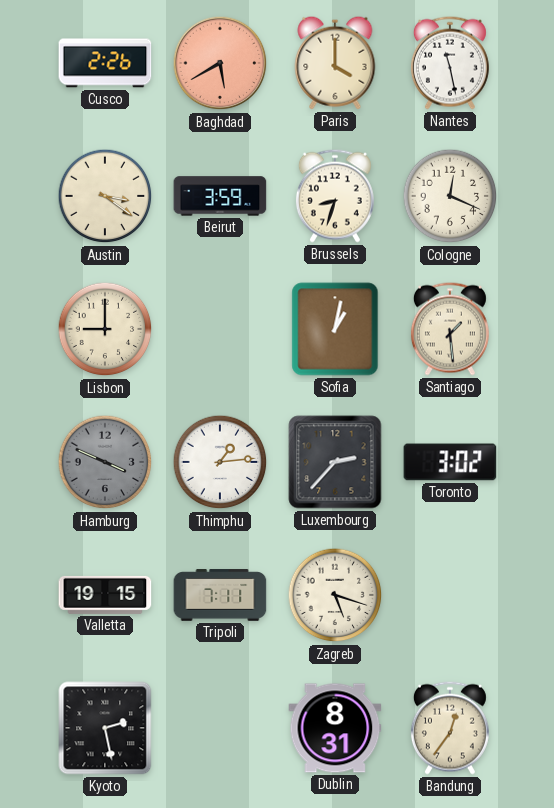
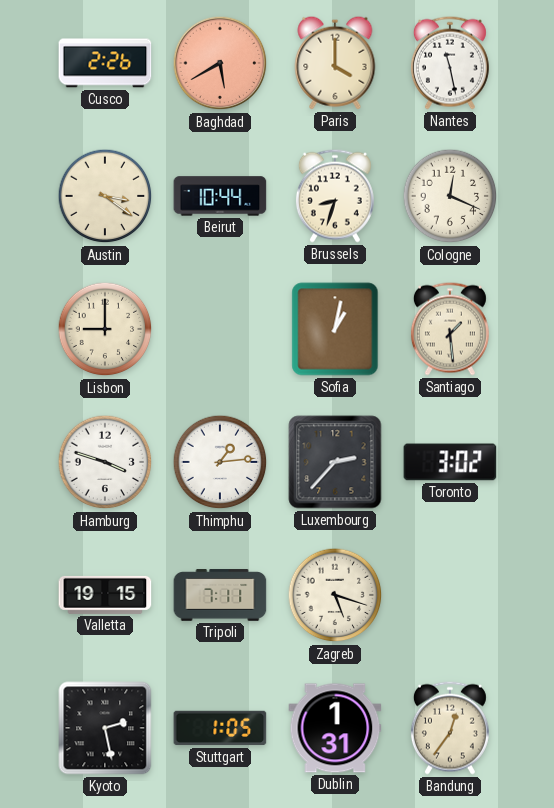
Beirut: 3:59 -> 10:44
Hamburg: 3:49 -> 3:48
Hamburg dial: grey -> white
Stuttgart: none -> 1:05
Dublin: 8:31 -> 1:31
